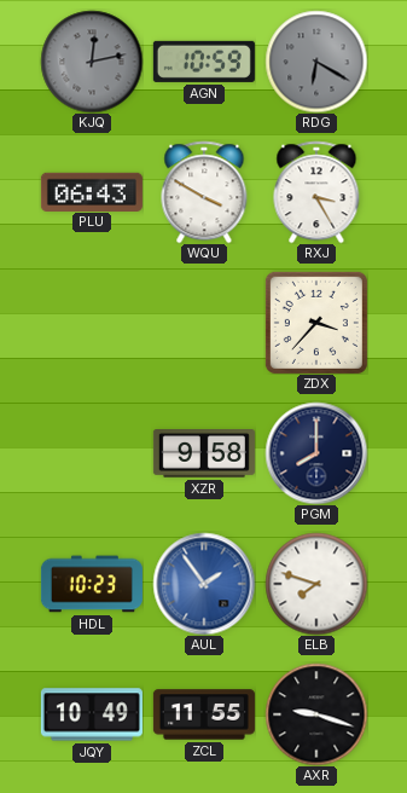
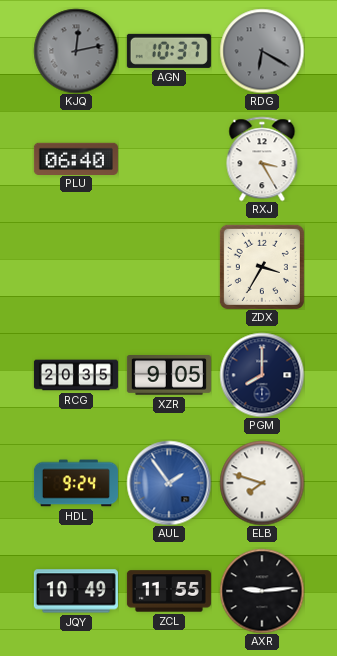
AGN: 10:59 -> 10:37
PLU: 06:43 -> 06:40
WQU: 3:50 -> none
ZDX: 3:37 -> 3:35
RCG: none -> 20:35
XZR: 9:58 -> 9:05
HDL: 10:23 -> 9:24
AXR: 9:18 -> 9:14
